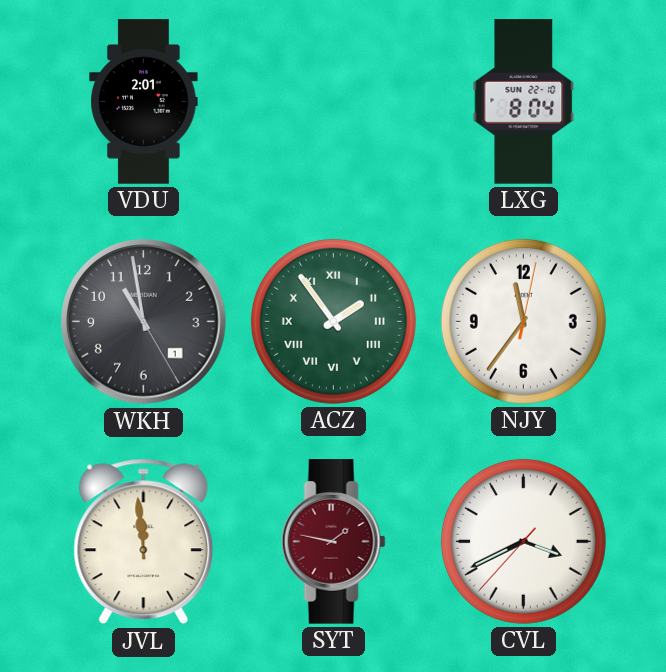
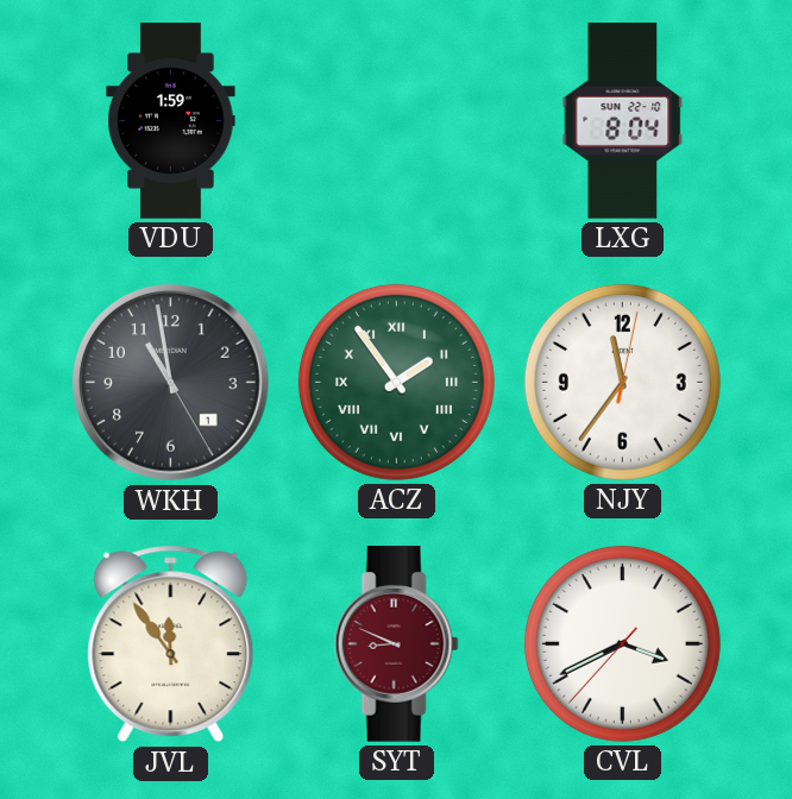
VDU: 2:01 -> 1:59
JVL: 11:59 -> 11:54
SYT: 1:47 -> 8:49
